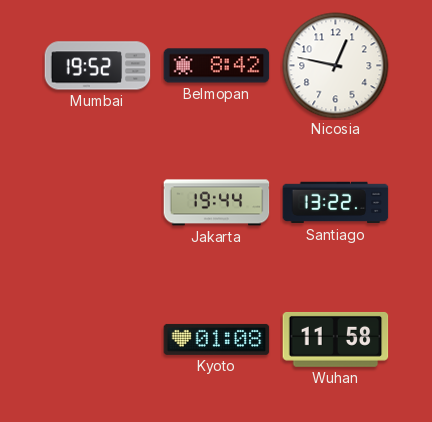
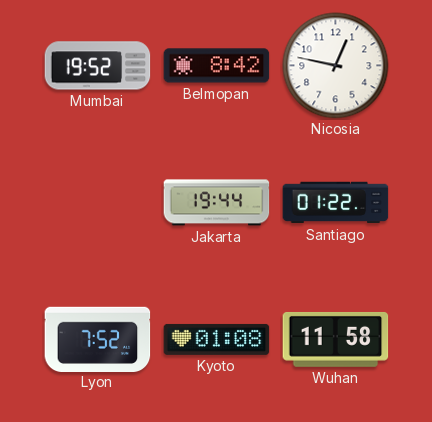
Santiago: 13:22 -> 01:22
Lyon: none -> 7:52
